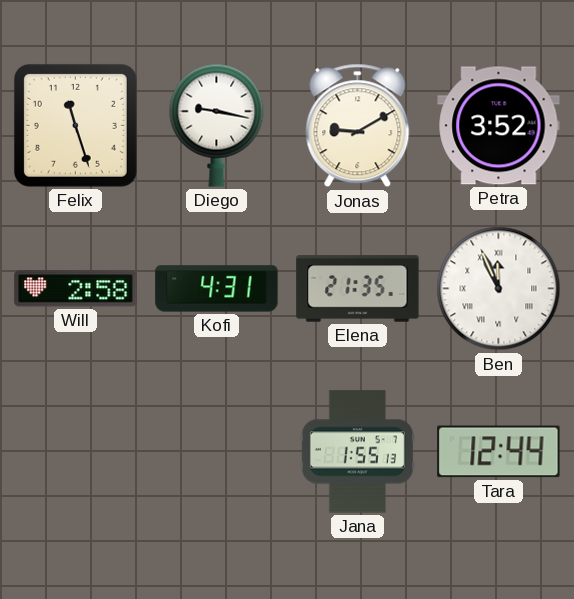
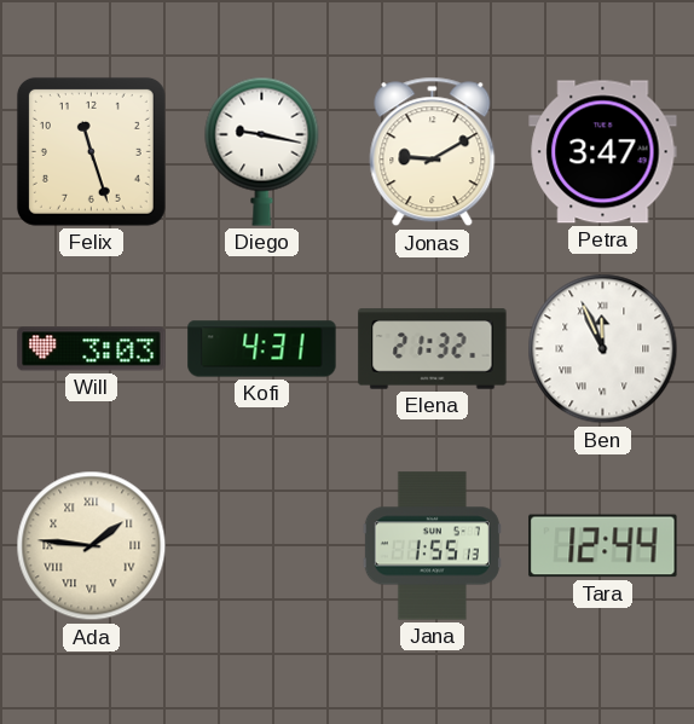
Petra: 3:52 -> 3:47
Will: 2:58 -> 3:03
Elena: 21:35 -> 21:32
Ada: none -> 1:46
